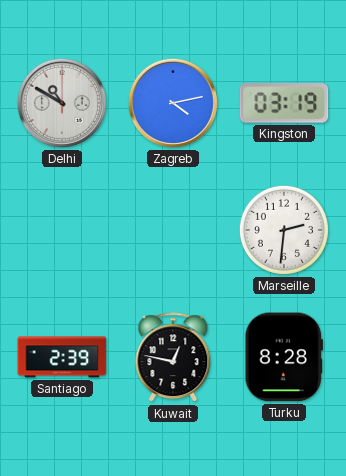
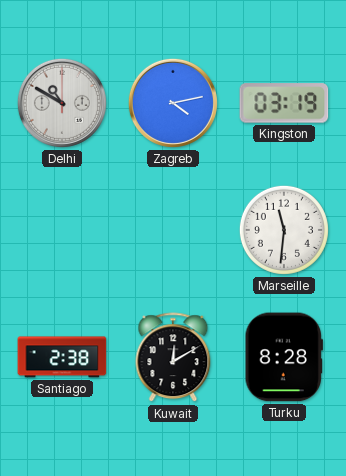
Marseille: 2:31 -> 11:31
Santiago: 2:39 -> 2:38
Kuwait: 12:47 -> 12:10
